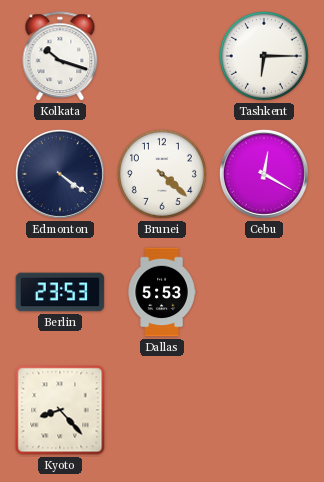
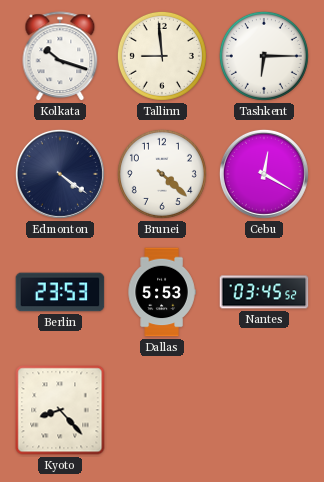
Tallinn: none -> 8:59
Nantes: none -> 03:45
